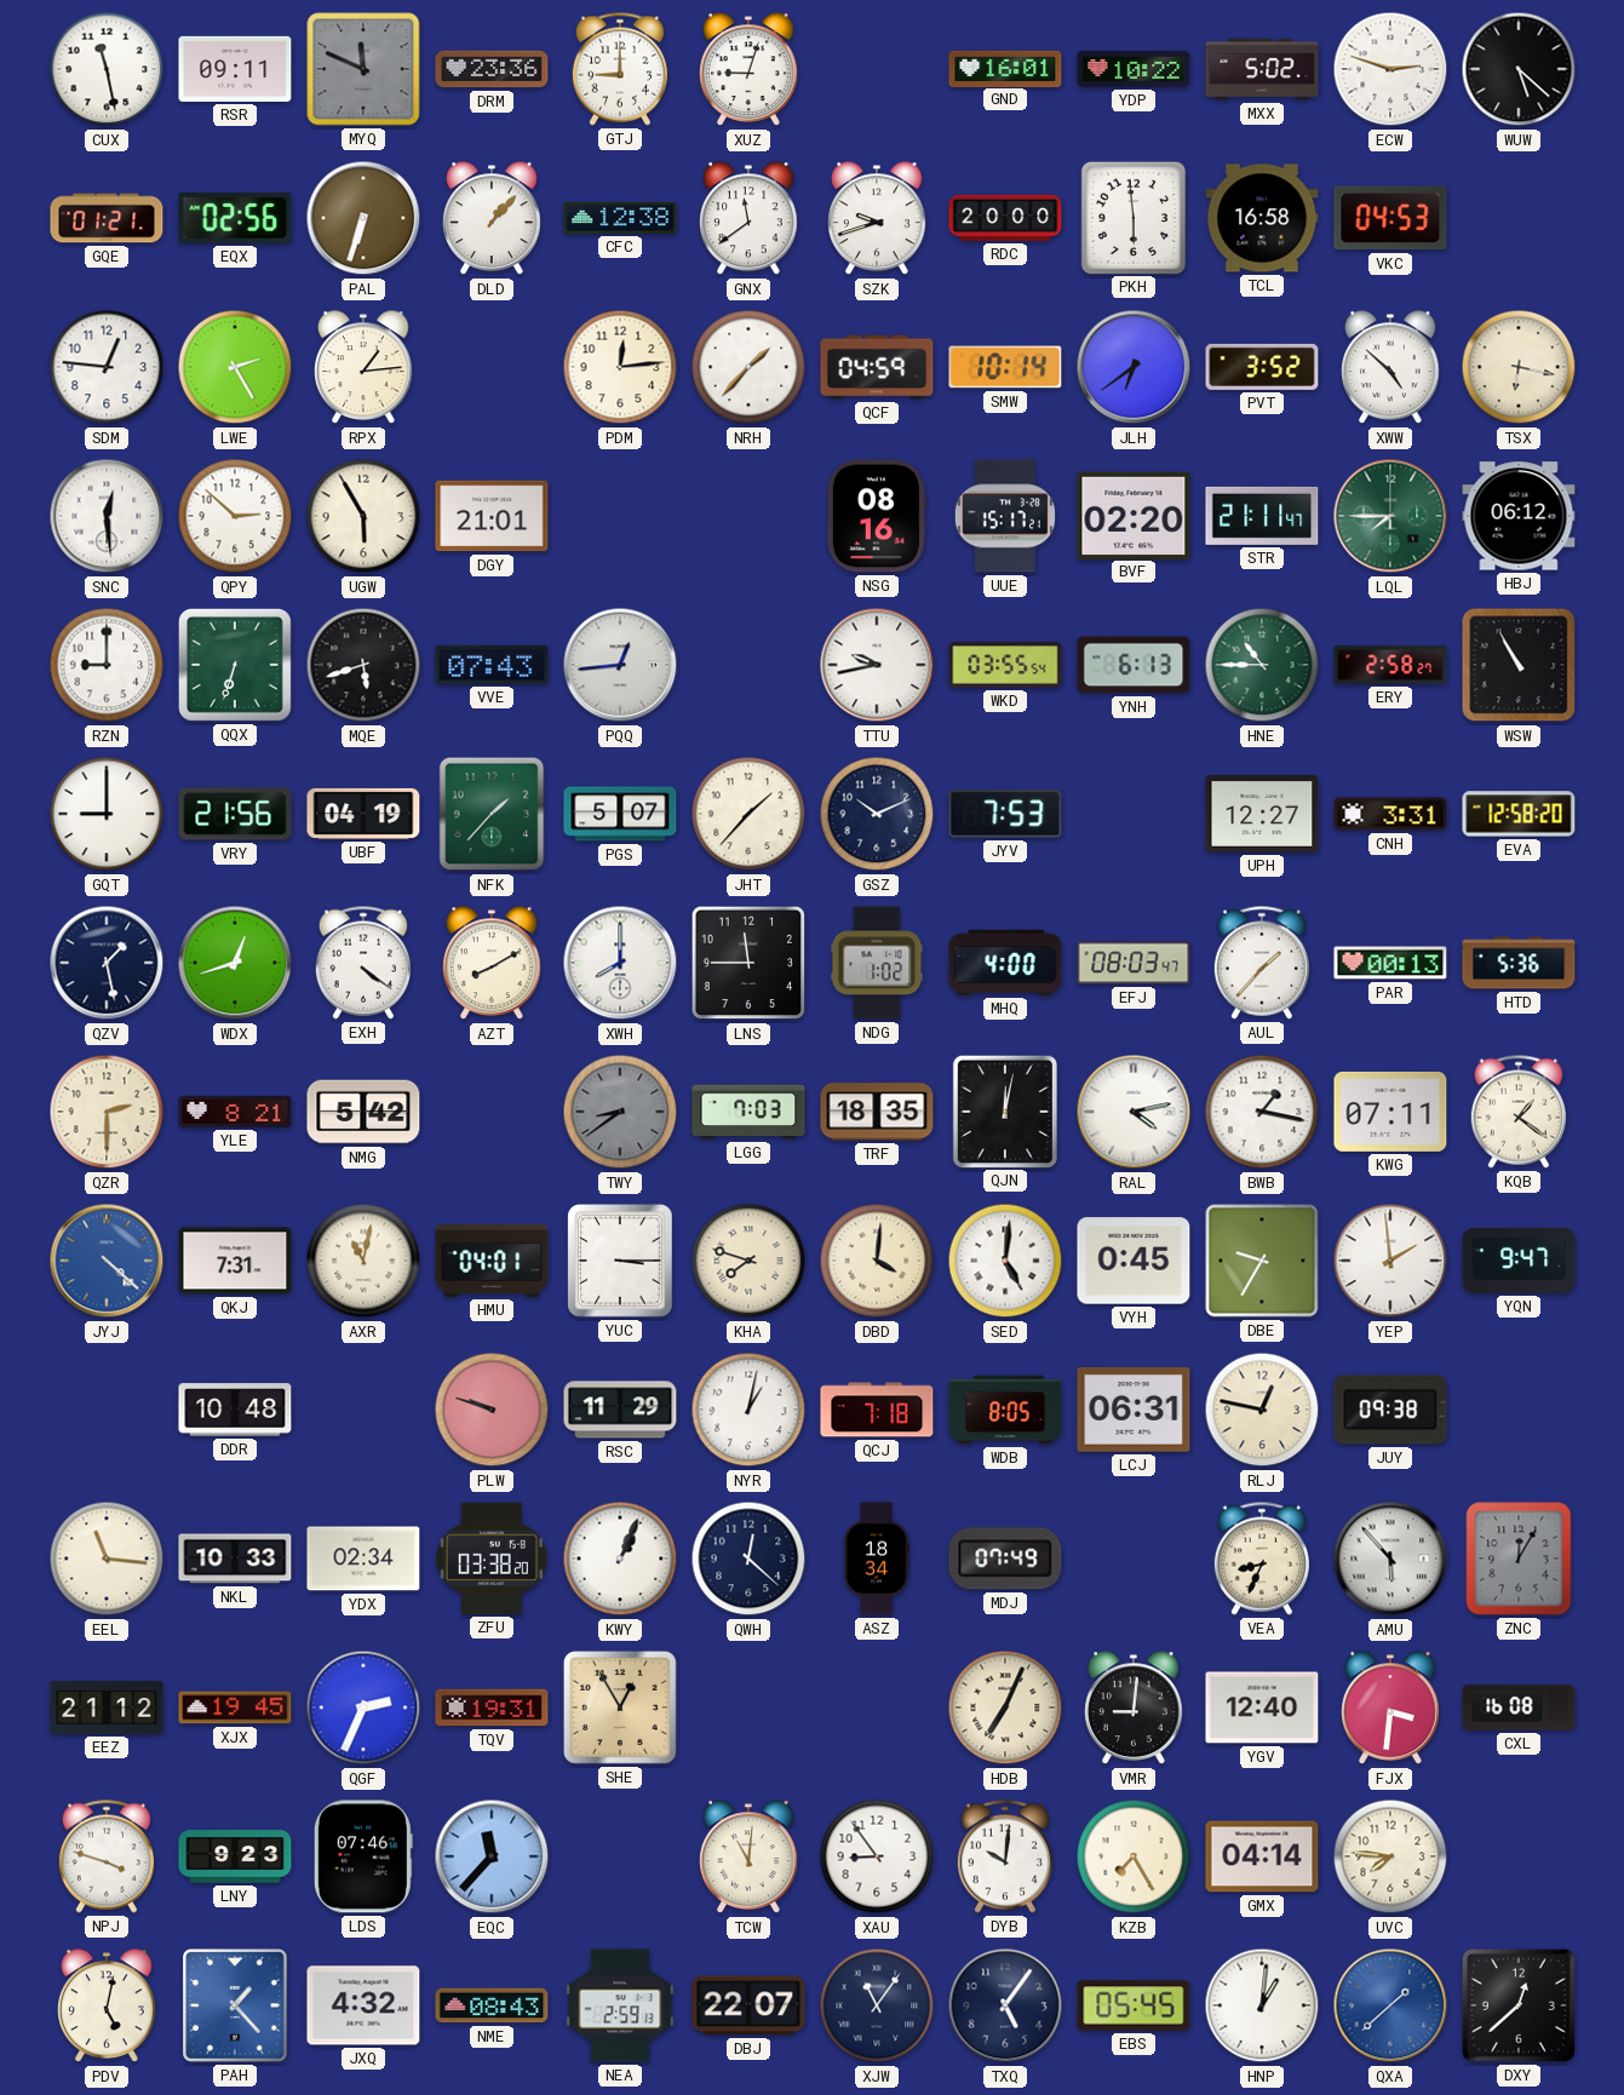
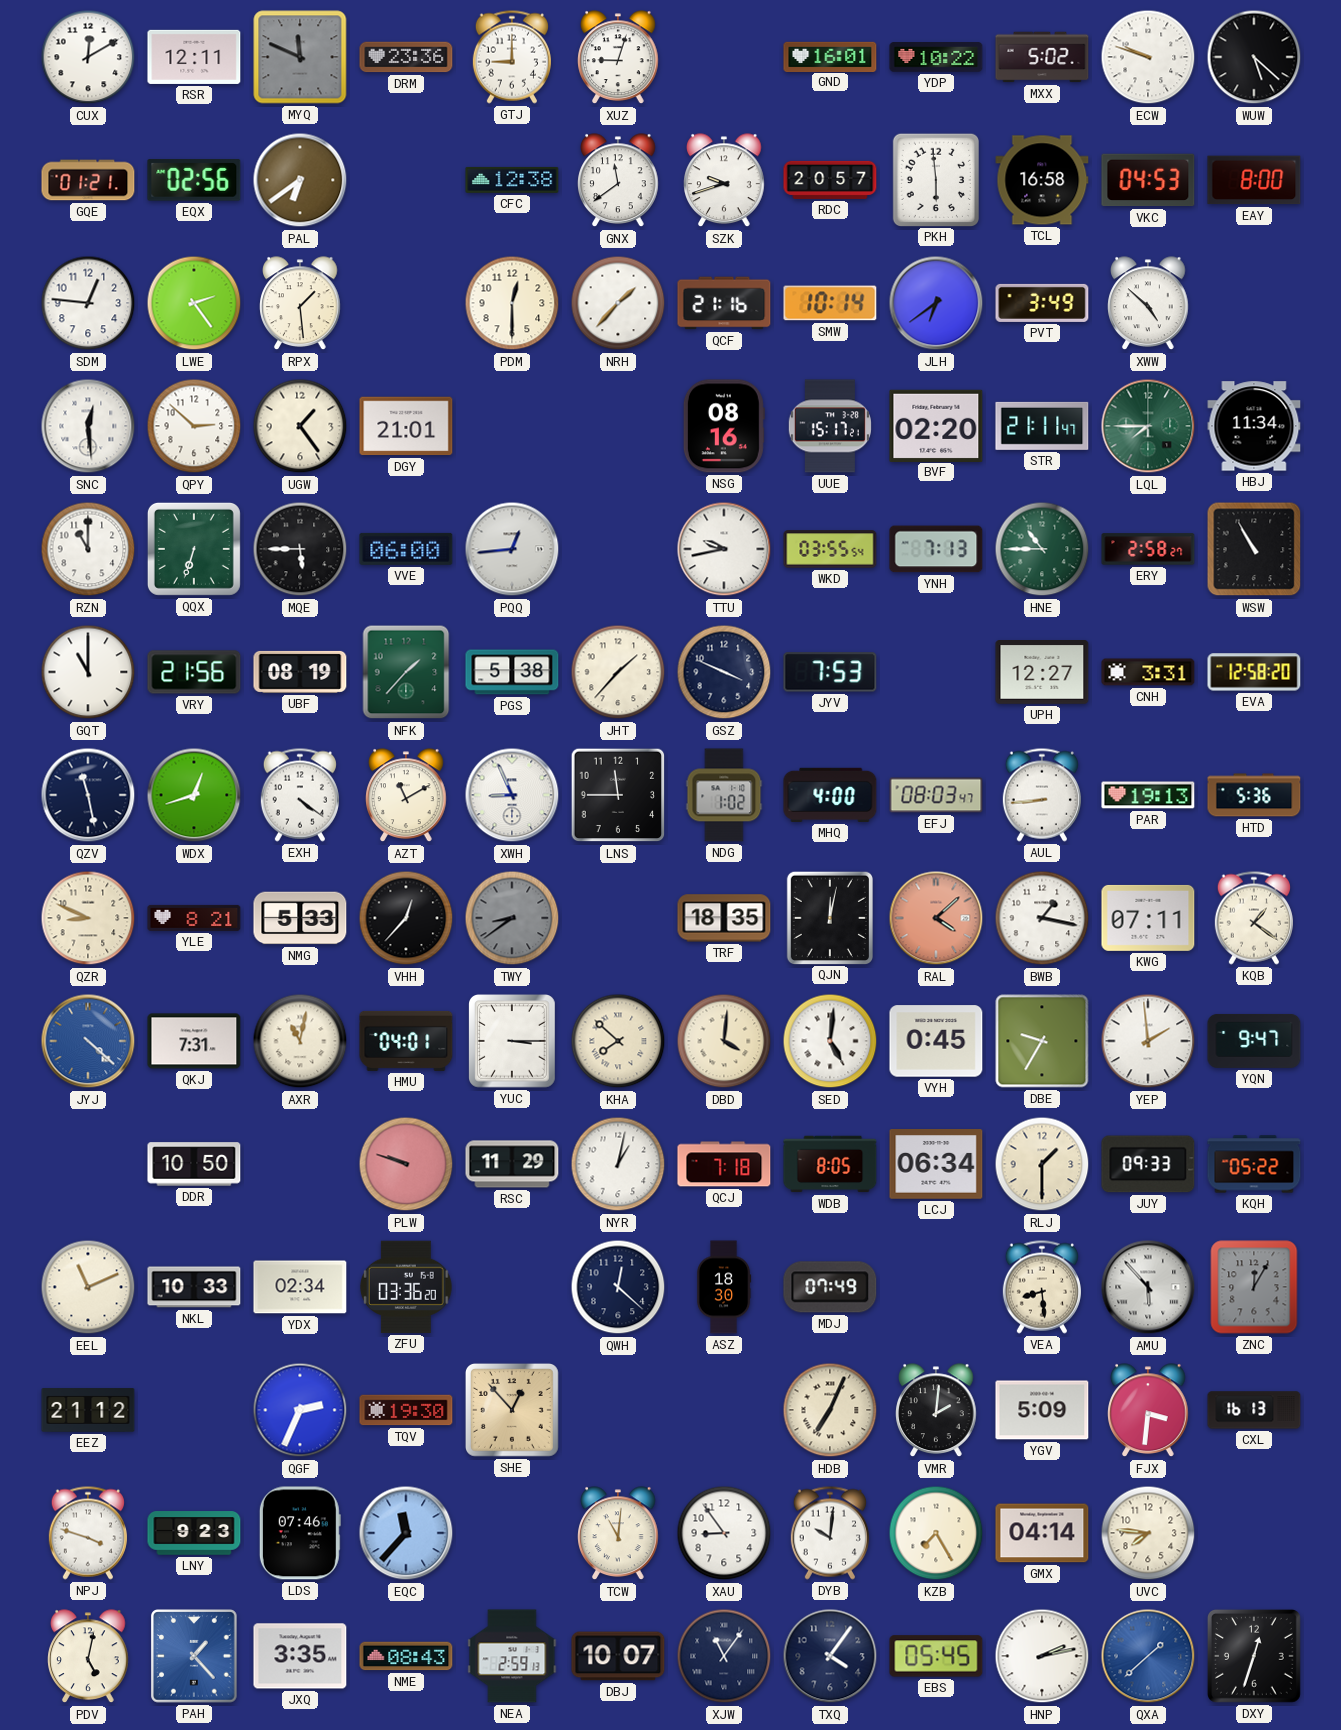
CUX: 11:28 -> 12:10
RSR: 09:11 -> 12:11
ECW: 2:48 -> 9:48
PAL: 6:33 -> 6:39
DLD: 1:07 -> none
RDC: 20:00 -> 20:57
EAY: none -> 8:00
LWE: 2:25 -> 2:24
RPX: 1:14 -> 1:29
PDM: 12:14 -> 12:30
QCF: 04:59 -> 21:16
PVT: 3:52 -> 3:49
TSX: 6:17 -> none
UGW: 5:55 -> 1:24
HBJ: 06:12 -> 11:34
RZN: 9:00 -> 11:00
MQE: 5:42 -> 5:45
VVE: 07:43 -> 06:00
YNH: 6:13 -> 7:13
GQT: 9:00 -> 11:00
UBF: 04:19 -> 08:19
PGS: 5:07 -> 5:38
GSZ: 10:11 -> 3:49
QZV: 1:28 -> 11:28
AZT: 8:10 -> 11:10
XWH: 8:00 -> 8:56
AUL: 1:37 -> 8:44
PAR: 00:13 -> 19:13
QZR: 2:30 -> 8:49
NMG: 5:42 -> 5:33
VHH: none -> 12:37
LGG: 7:03 -> none
RAL: 4:13 -> 4:08
RAL dial: white -> salmon
KHA: 7:48 -> 7:52
DDR: 10:48 -> 10:50
LCJ: 06:31 -> 06:34
RLJ: 12:47 -> 1:30
JUY: 09:38 -> 09:33
KQH: none -> 05:22
EEL: 11:16 -> 11:11
ZFU: 03:38 -> 03:36
KWY: 1:04 -> none
ASZ: 18:34 -> 18:30
VEA: 8:34 -> 8:29
XJX: 19:45 -> none
TQV: 19:31 -> 19:30
SHE: 12:55 -> 12:53
VMR: 9:01 -> 2:01
YGV: 12:40 -> 5:09
CXL: 16:08 -> 16:13
JXQ: 4:32 -> 3:35
DBJ: 22:07 -> 10:07
TXQ: 5:06 -> 4:06
HNP: 1:01 -> 2:13
DXY: 12:38 -> 12:33
